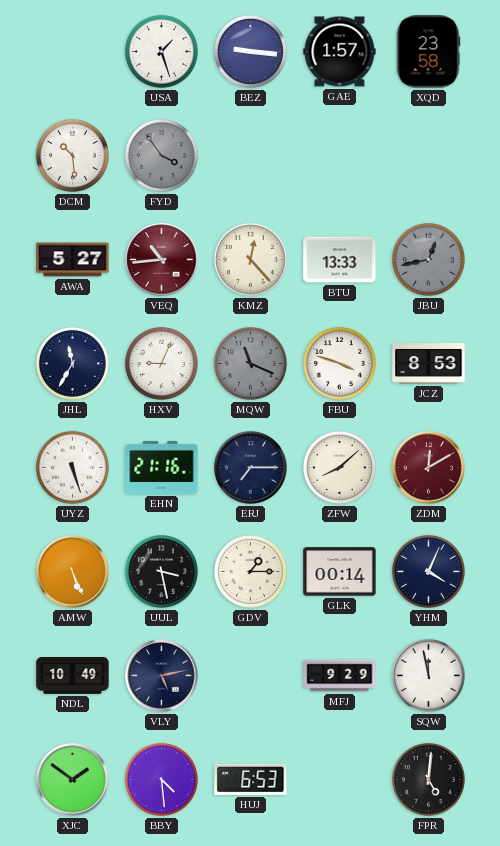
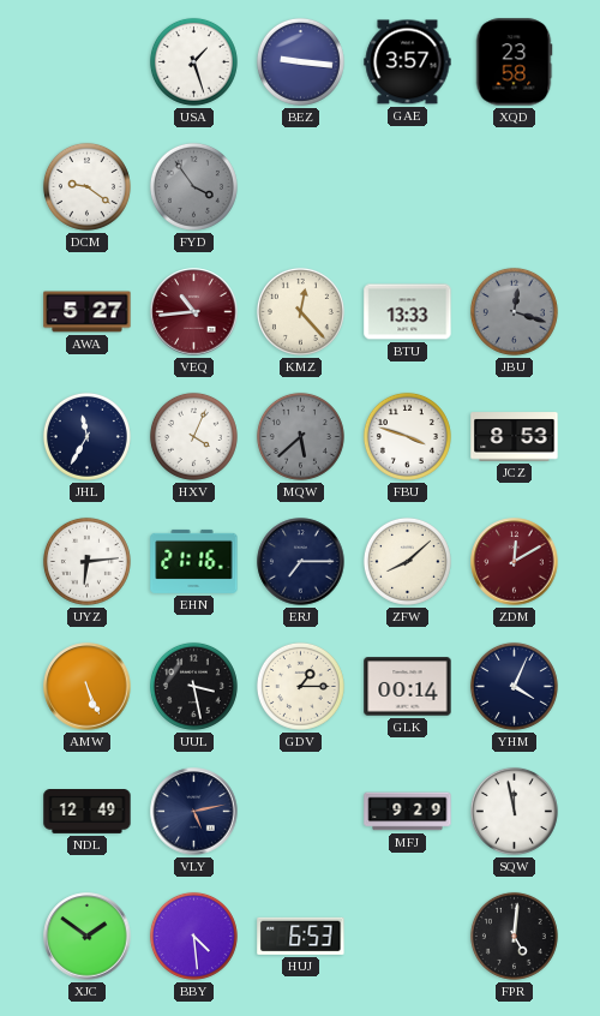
GAE: 1:57 -> 3:57
DCM: 10:29 -> 9:21
JBU: 12:43 -> 12:18
HXV: 9:04 -> 4:04
MQW: 11:19 -> 5:38
UYZ: 5:27 -> 6:14
NDL: 10:49 -> 12:49
